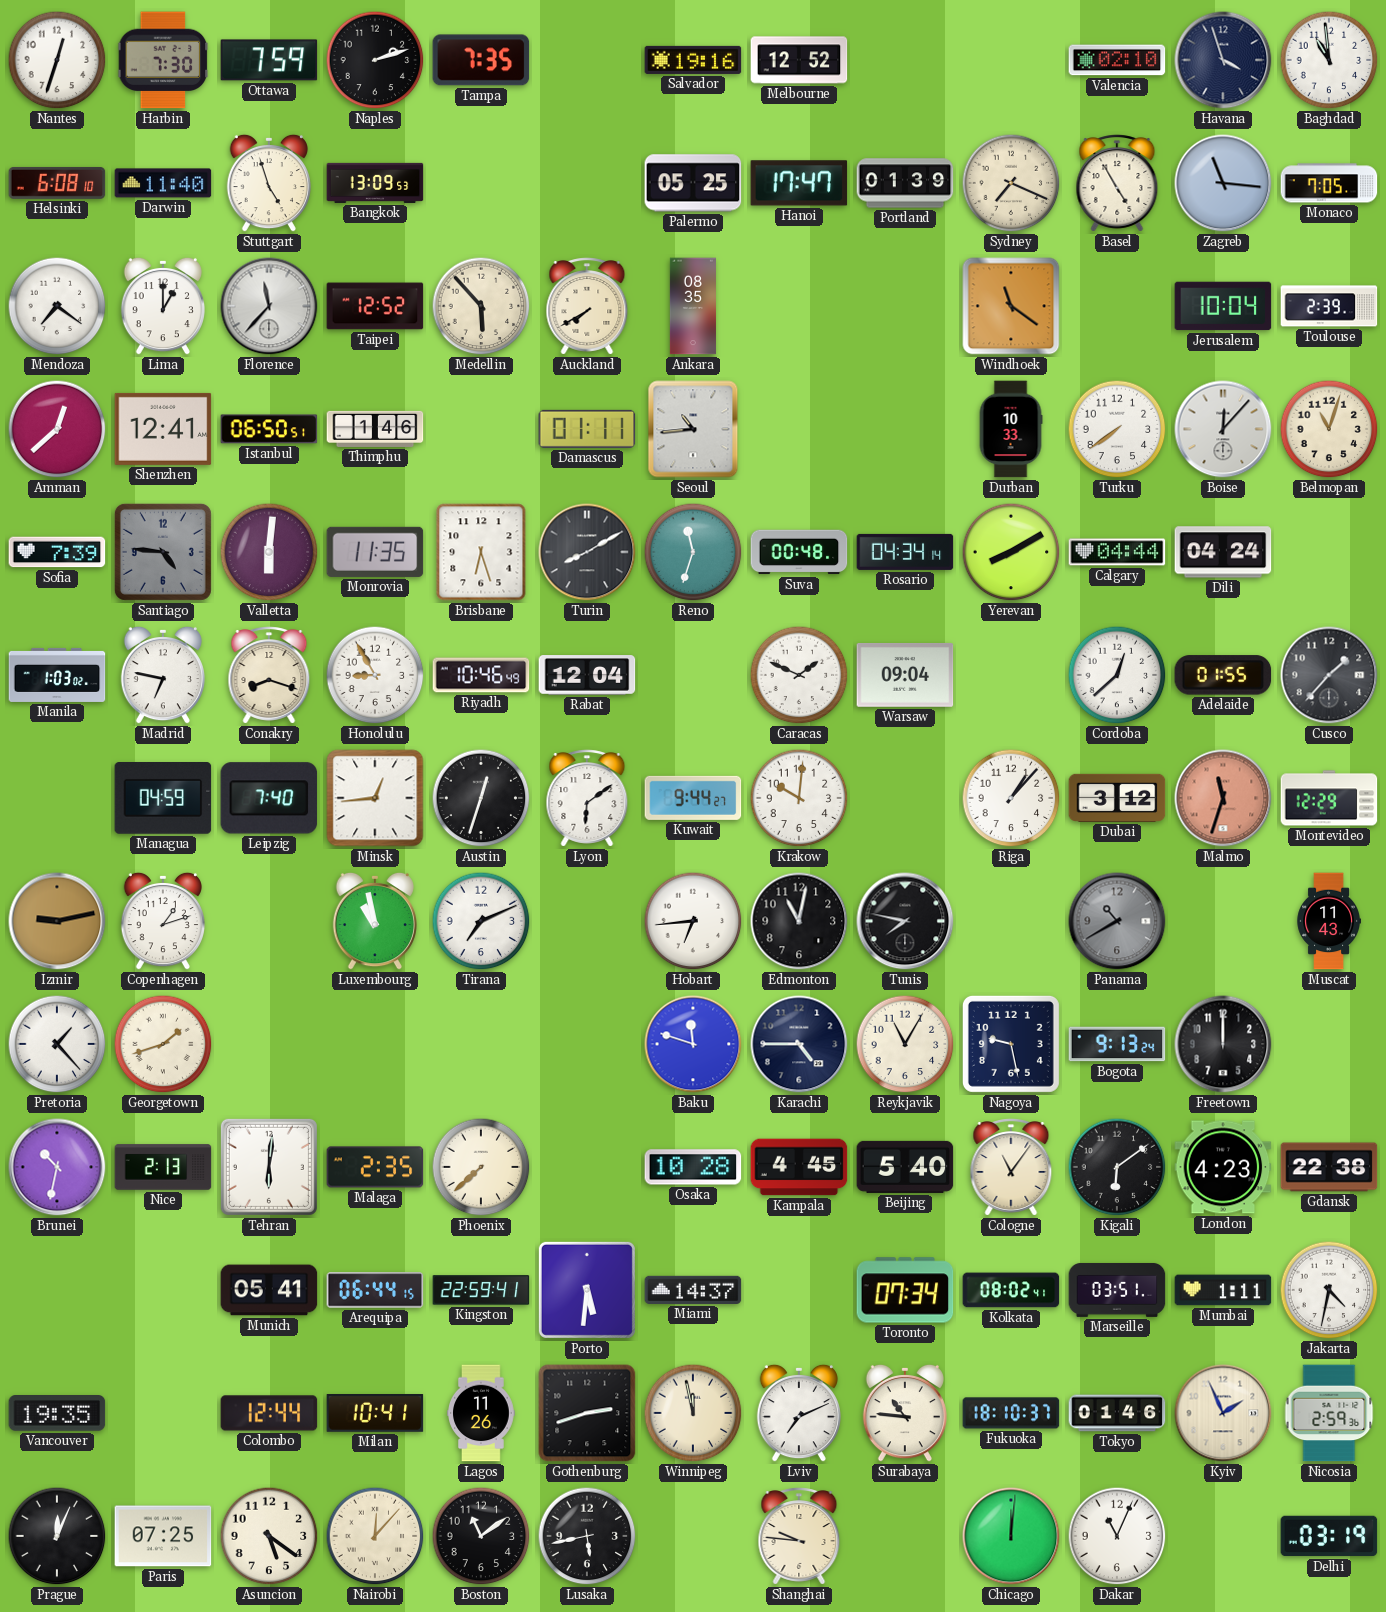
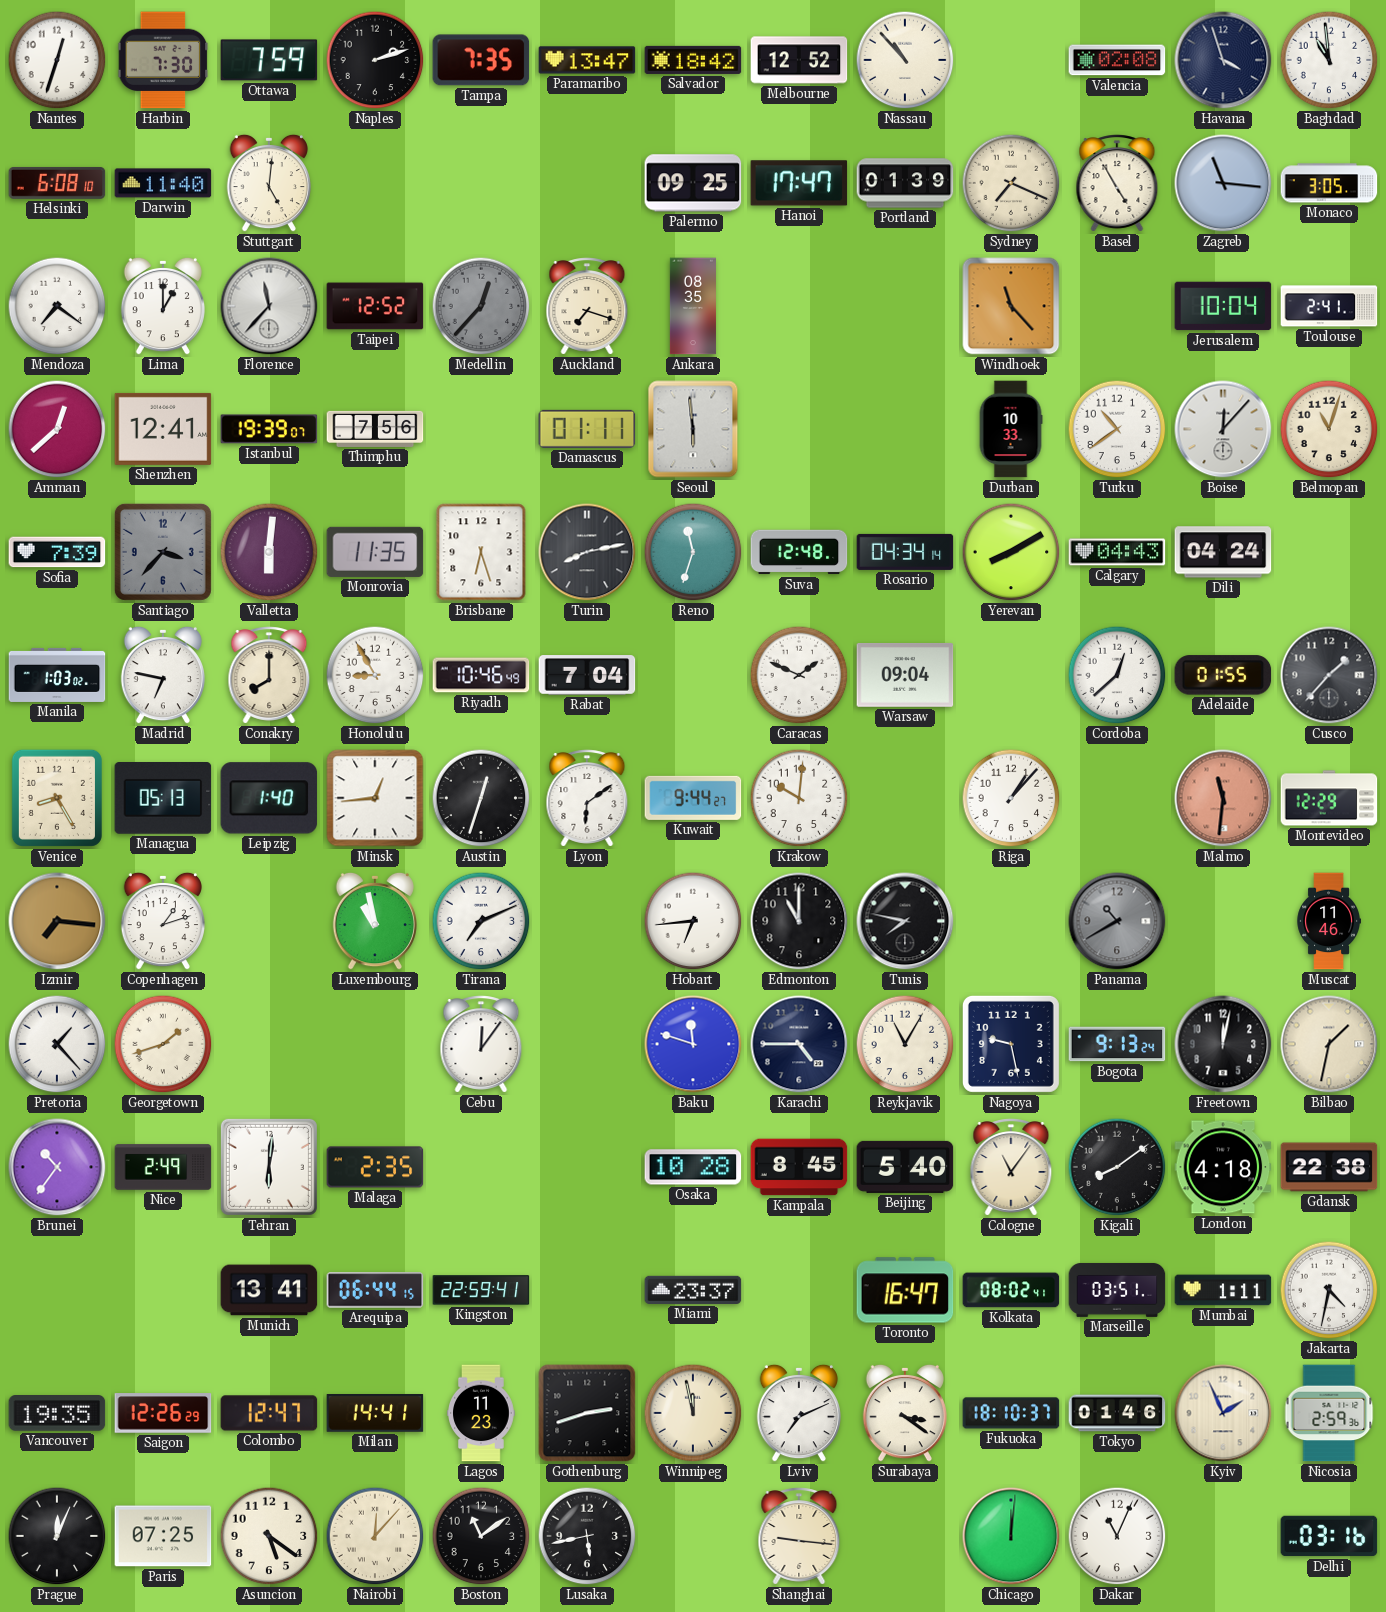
Paramaribo: none -> 13:47
Salvador: 19:16 -> 18:42
Nassau: none -> 10:53
Valencia: 02:10 -> 02:08
Stuttgart: 4:57 -> 5:01
Bangkok: 13:09 -> none
Palermo: 05:25 -> 09:25
Monaco: 7:05 -> 3:05
Medellin: 5:53 -> 12:37
Medellin dial: cream -> grey
Auckland: 7:40 -> 7:18
Windhoek: 11:21 -> 11:23
Toulouse: 2:39 -> 2:41
Istanbul: 06:50 -> 19:39
Thimphu: 1:46 -> 7:56
Seoul: 10:44 -> 5:59
Turku: 7:39 -> 10:39
Santiago: 4:46 -> 3:37
Turin: 8:10 -> 8:13
Suva: 00:48 -> 12:48
Calgary: 04:44 -> 04:43
Conakry: 8:18 -> 8:00
Rabat: 12:04 -> 7:04
Venice: none -> 8:25
Managua: 04:59 -> 05:13
Leipzig: 7:40 -> 1:40
Dubai: 3:12 -> none
Malmo: 11:33 -> 11:31
Izmir: 9:13 -> 7:16
Edmonton: 11:02 -> 11:00
Muscat: 11:43 -> 11:46
Cebu: none -> 12:06
Freetown: 12:00 -> 12:02
Bilbao: none -> 1:32
Brunei: 10:32 -> 10:36
Nice: 2:13 -> 2:49
Phoenix: 7:38 -> none
Kampala: 4:45 -> 8:45
Kigali: 6:09 -> 8:09
London: 4:23 -> 4:18
Munich: 05:41 -> 13:41
Porto: 5:31 -> none
Miami: 14:37 -> 23:37
Toronto: 07:34 -> 16:47
Saigon: none -> 12:26
Colombo: 12:44 -> 12:47
Milan: 10:41 -> 14:41
Lagos: 11:26 -> 11:23
Surabaya: 10:46 -> 3:21
Shanghai: 9:46 -> 9:16
Delhi: 03:19 -> 03:16
